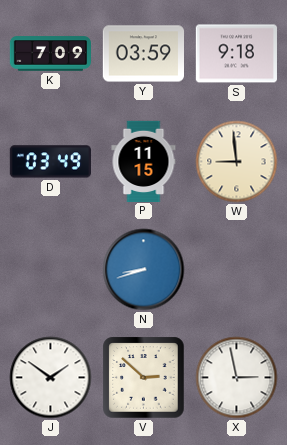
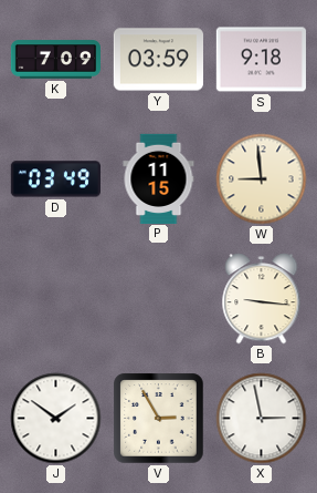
N: 8:42 -> none
B: none -> 9:16
V: 2:52 -> 2:55
